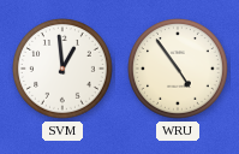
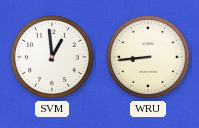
WRU: 4:54 -> 8:44
